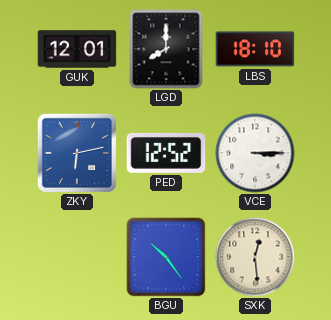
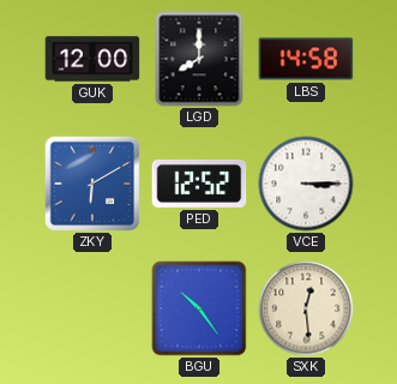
GUK: 12:01 -> 12:00
LBS: 18:10 -> 14:58
ZKY: 6:13 -> 6:10
